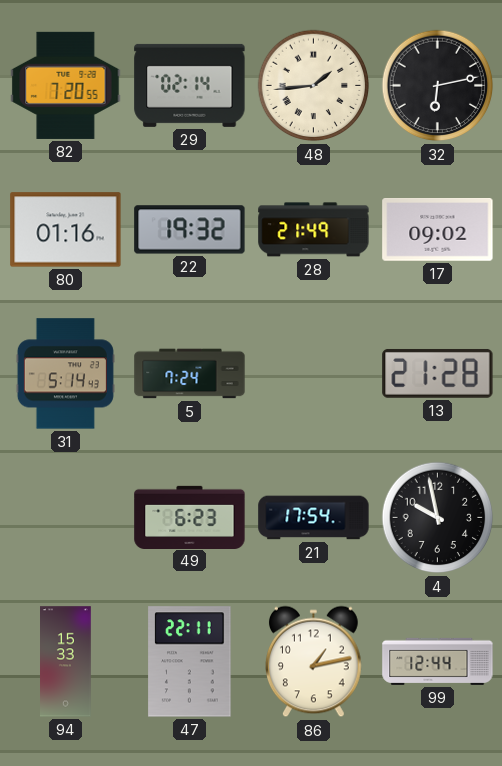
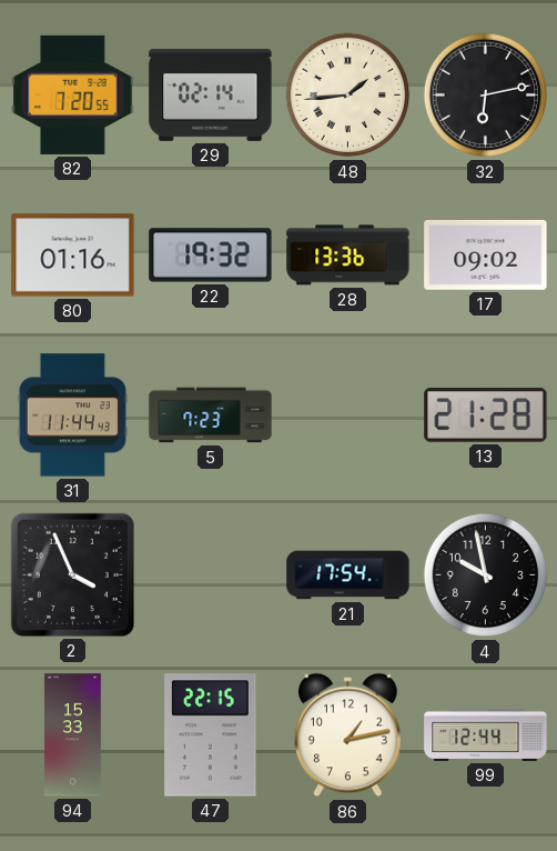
28: 21:49 -> 13:36
31: 5:14 -> 11:44
5: 7:24 -> 7:23
2: none -> 3:56
49: 6:23 -> none
47: 22:11 -> 22:15
